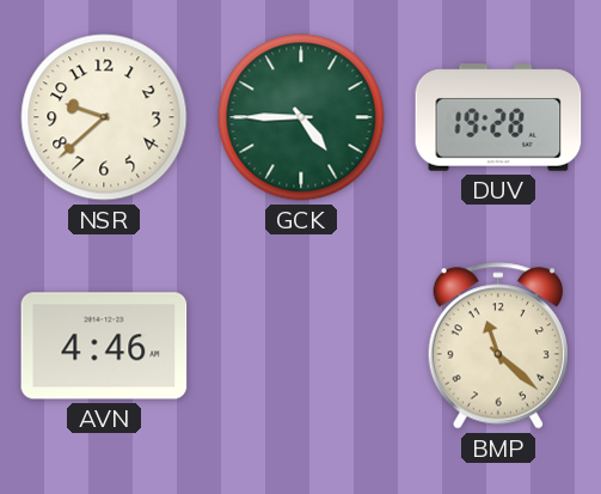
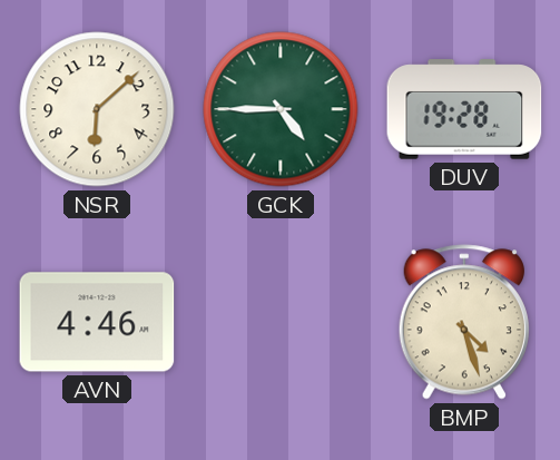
NSR: 9:38 -> 6:08
BMP: 11:22 -> 4:27
